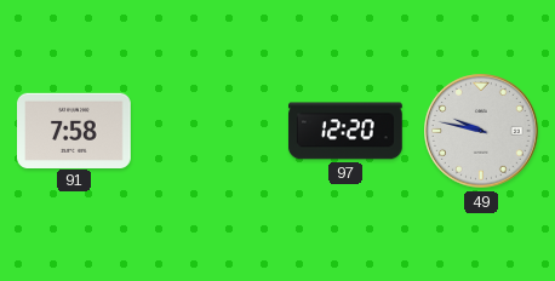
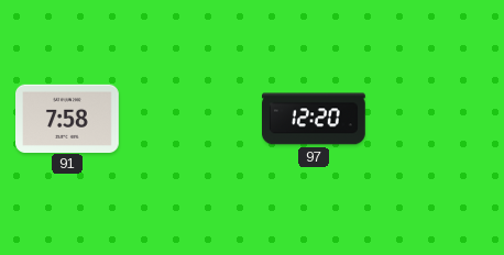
49: 9:47 -> none
